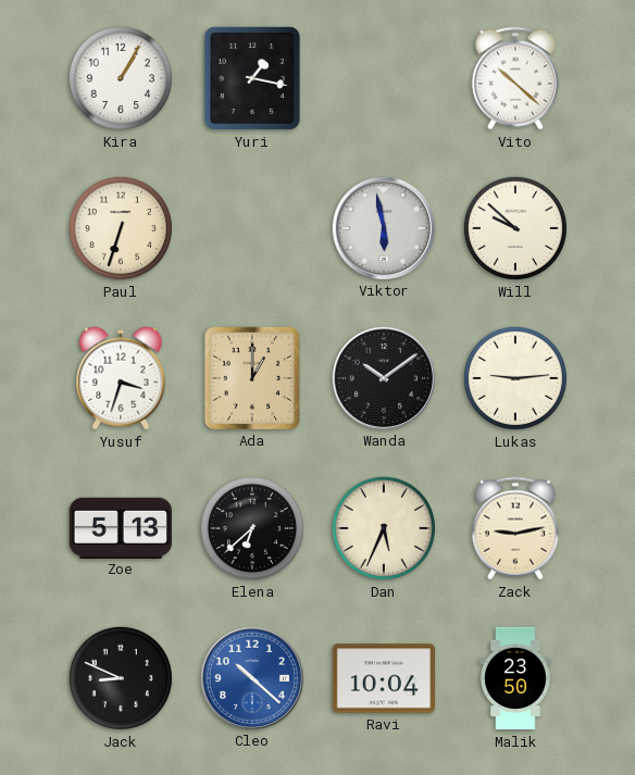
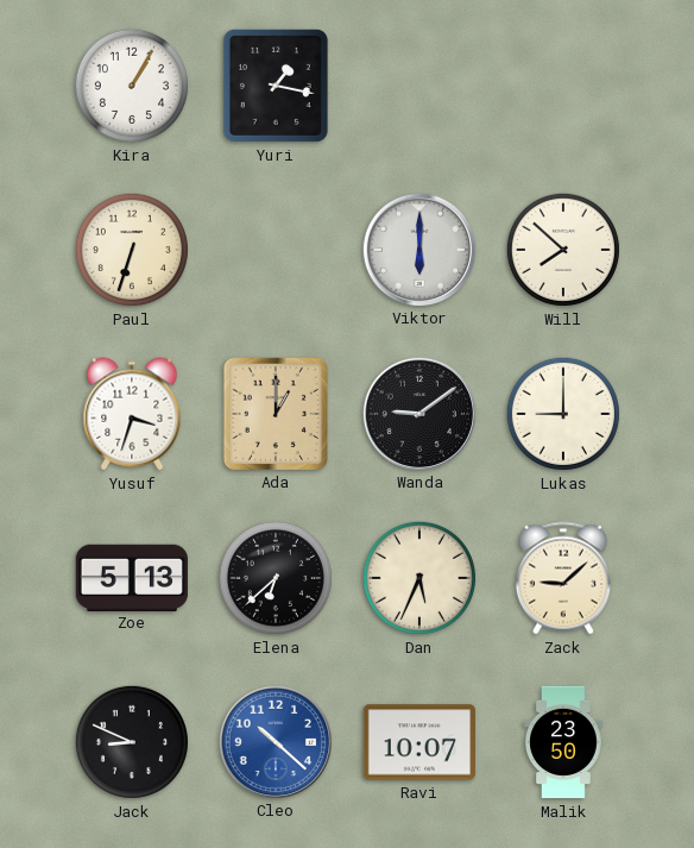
Vito: 10:22 -> none
Viktor: 5:58 -> 6:00
Will: 9:52 -> 7:52
Wanda: 10:09 -> 9:09
Lukas: 9:14 -> 9:00
Zack: 9:13 -> 9:08
Ravi: 10:04 -> 10:07
